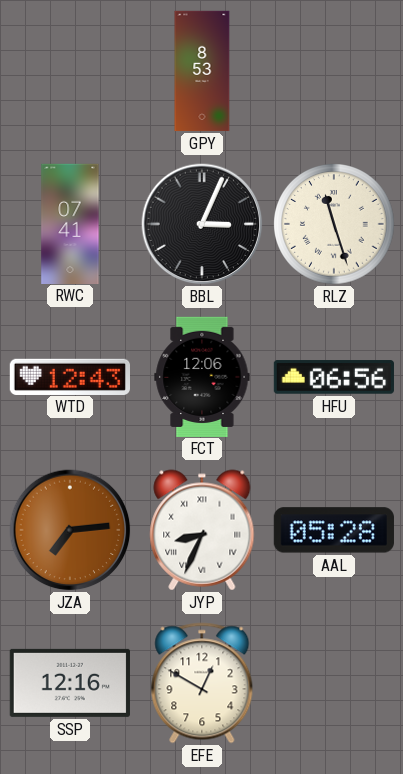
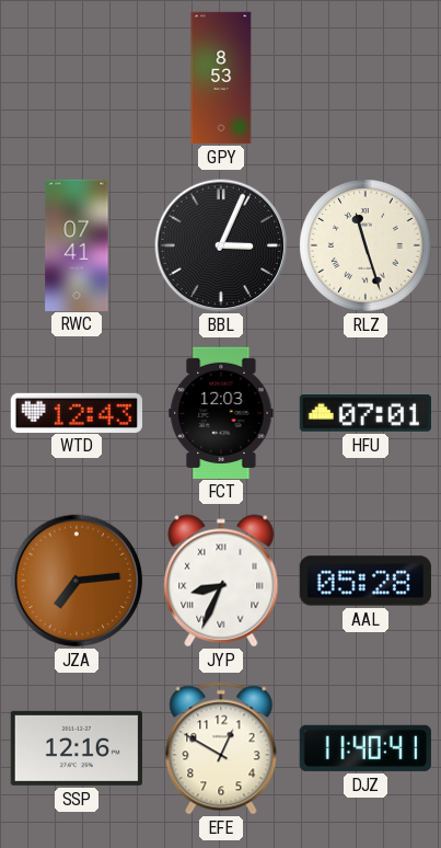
FCT: 12:06 -> 12:03
HFU: 06:56 -> 07:01
DJZ: none -> 11:40
